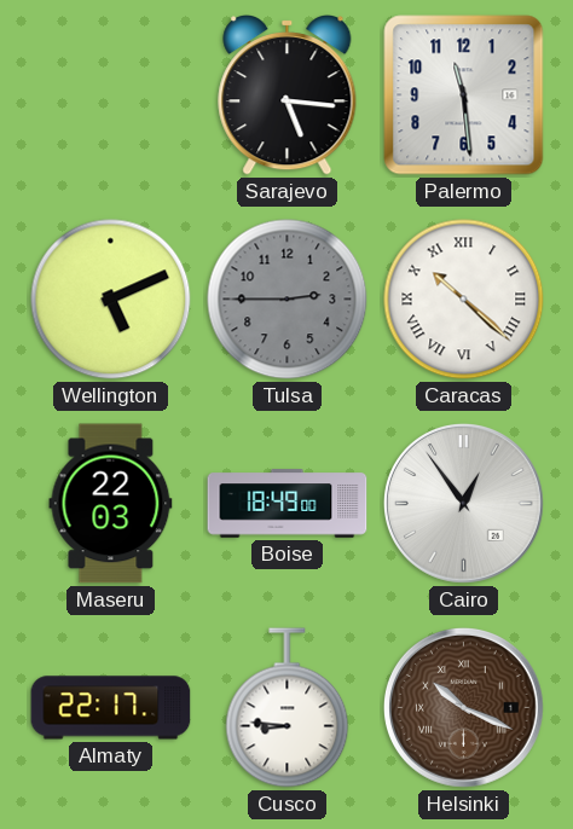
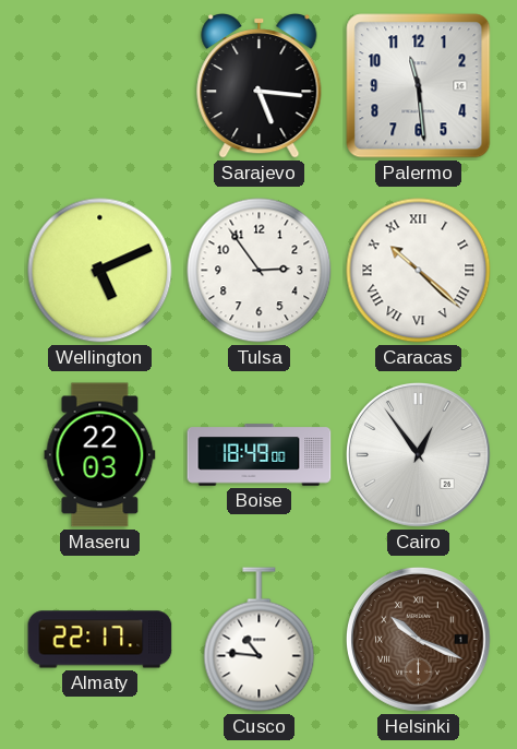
Tulsa: 2:45 -> 2:54
Tulsa dial: grey -> white
Cusco: 8:46 -> 10:46
